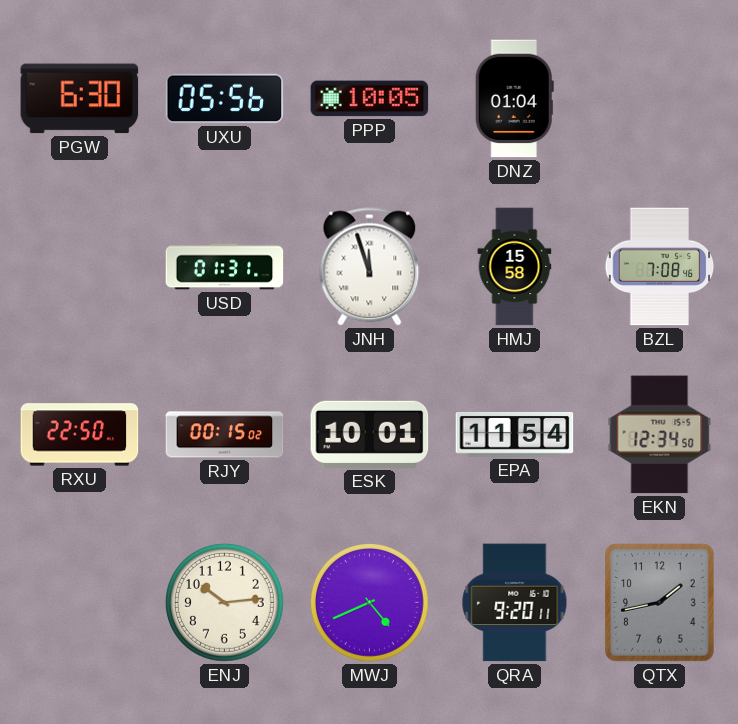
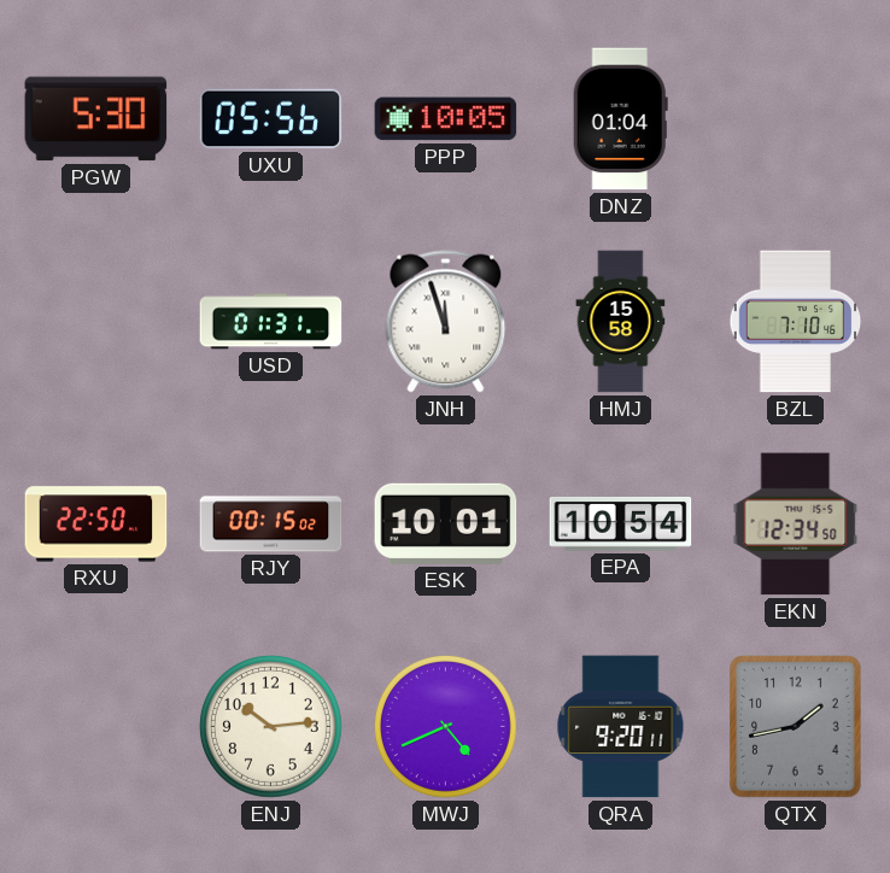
PGW: 6:30 -> 5:30
BZL: 7:08 -> 7:10
EPA: 11:54 -> 10:54
